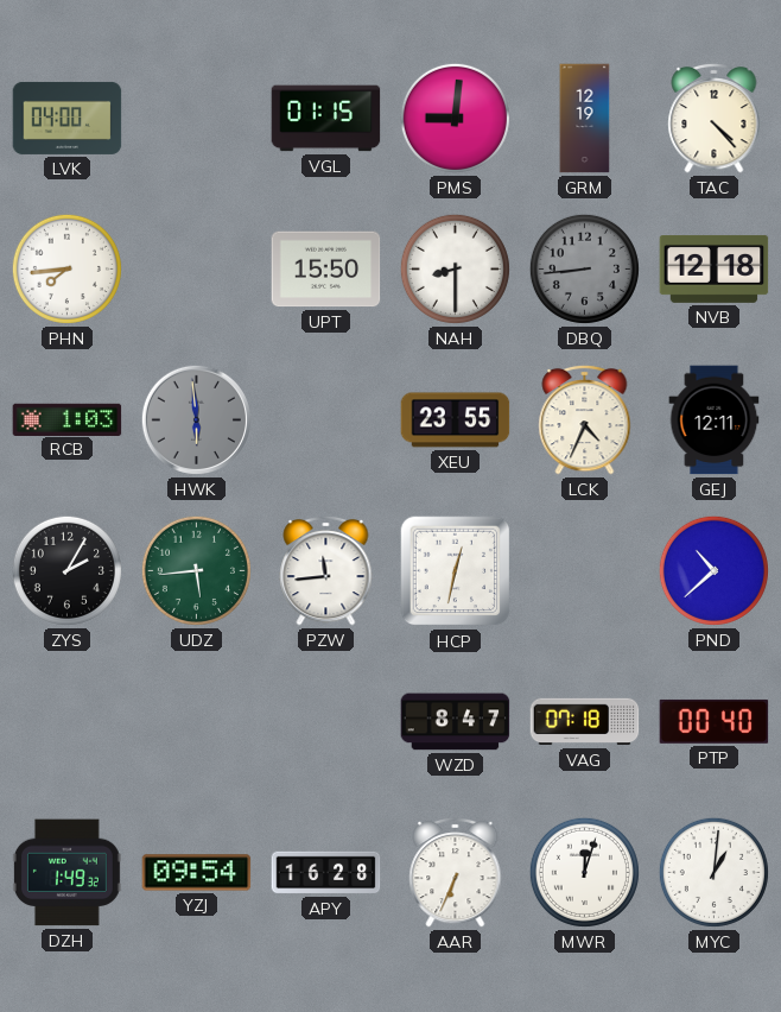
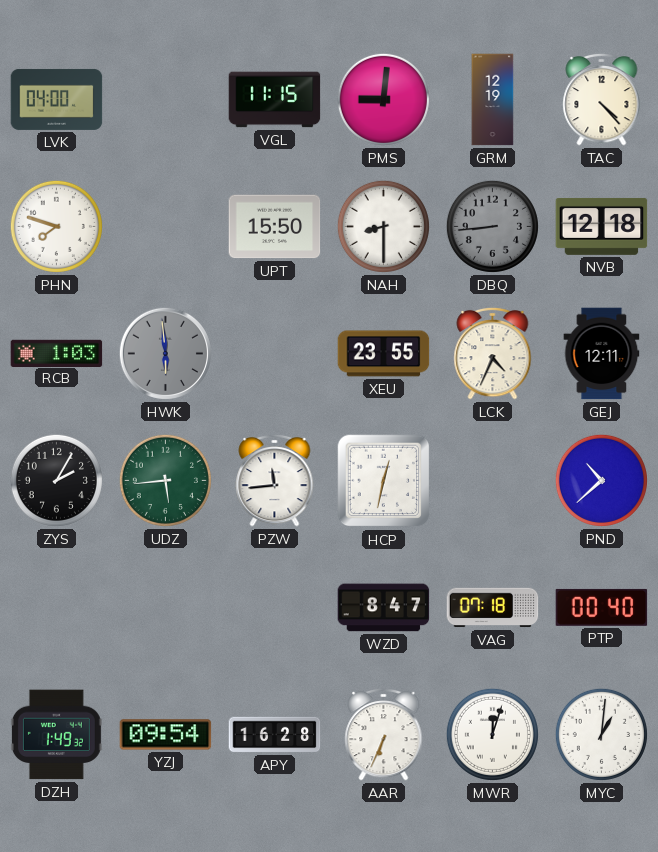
VGL: 01:15 -> 11:15
PHN: 7:44 -> 7:48
